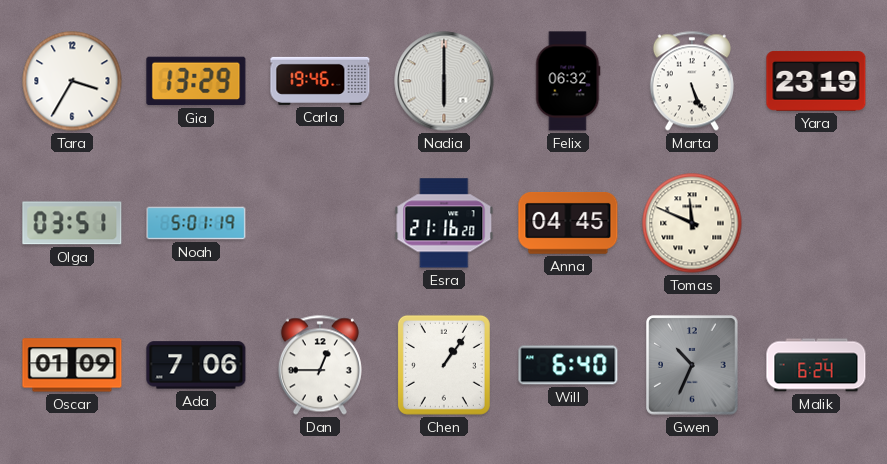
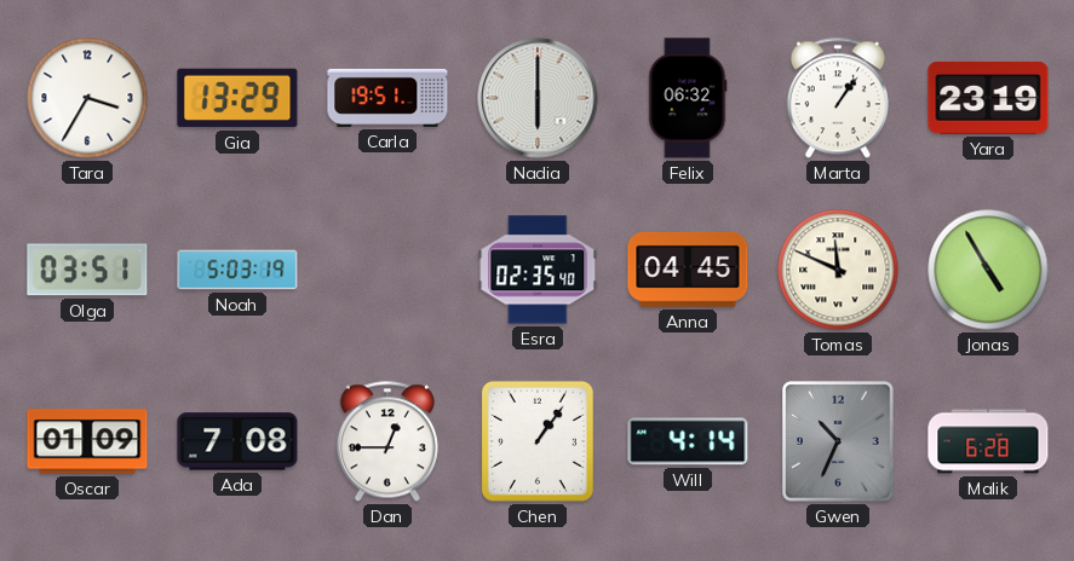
Carla: 19:46 -> 19:51
Marta: 5:26 -> 1:06
Noah: 5:01 -> 5:03
Esra: 21:16 -> 02:35
Jonas: none -> 4:55
Ada: 7:06 -> 7:08
Will: 6:40 -> 4:14
Malik: 6:24 -> 6:28
